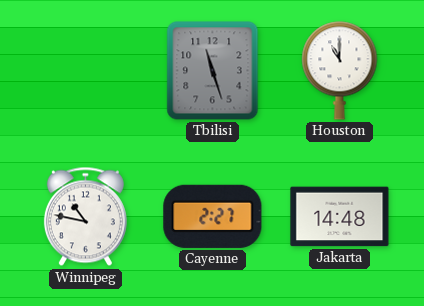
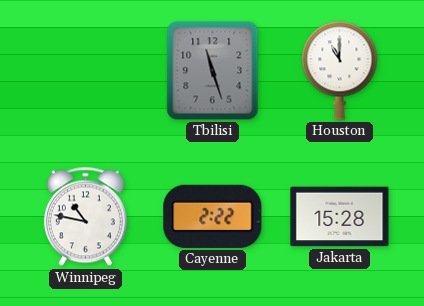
Cayenne: 2:27 -> 2:22
Jakarta: 14:48 -> 15:28
